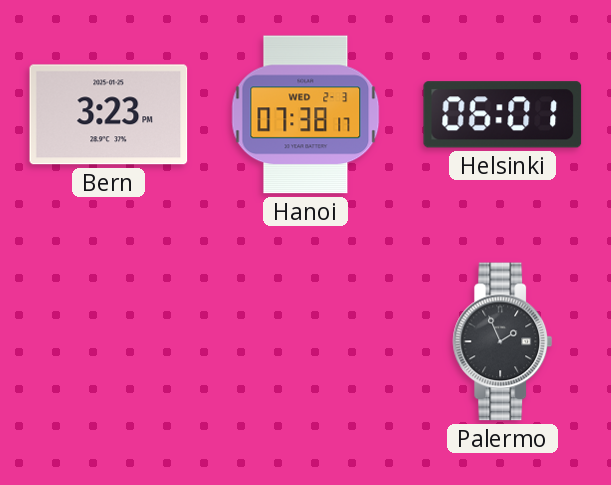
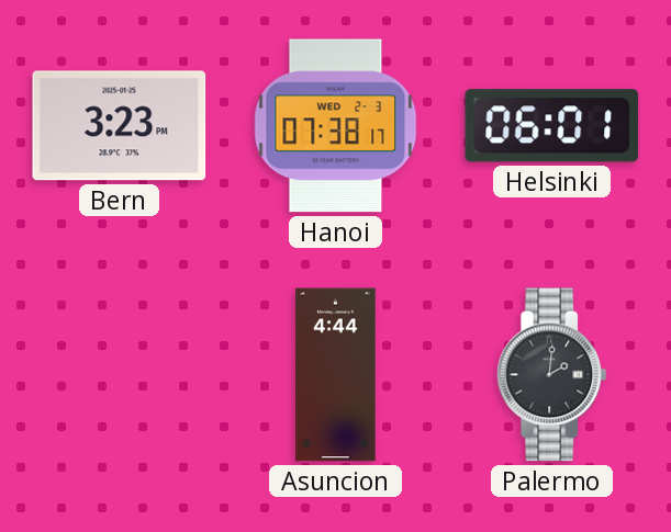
Asuncion: none -> 4:44
Palermo: 1:56 -> 2:01
